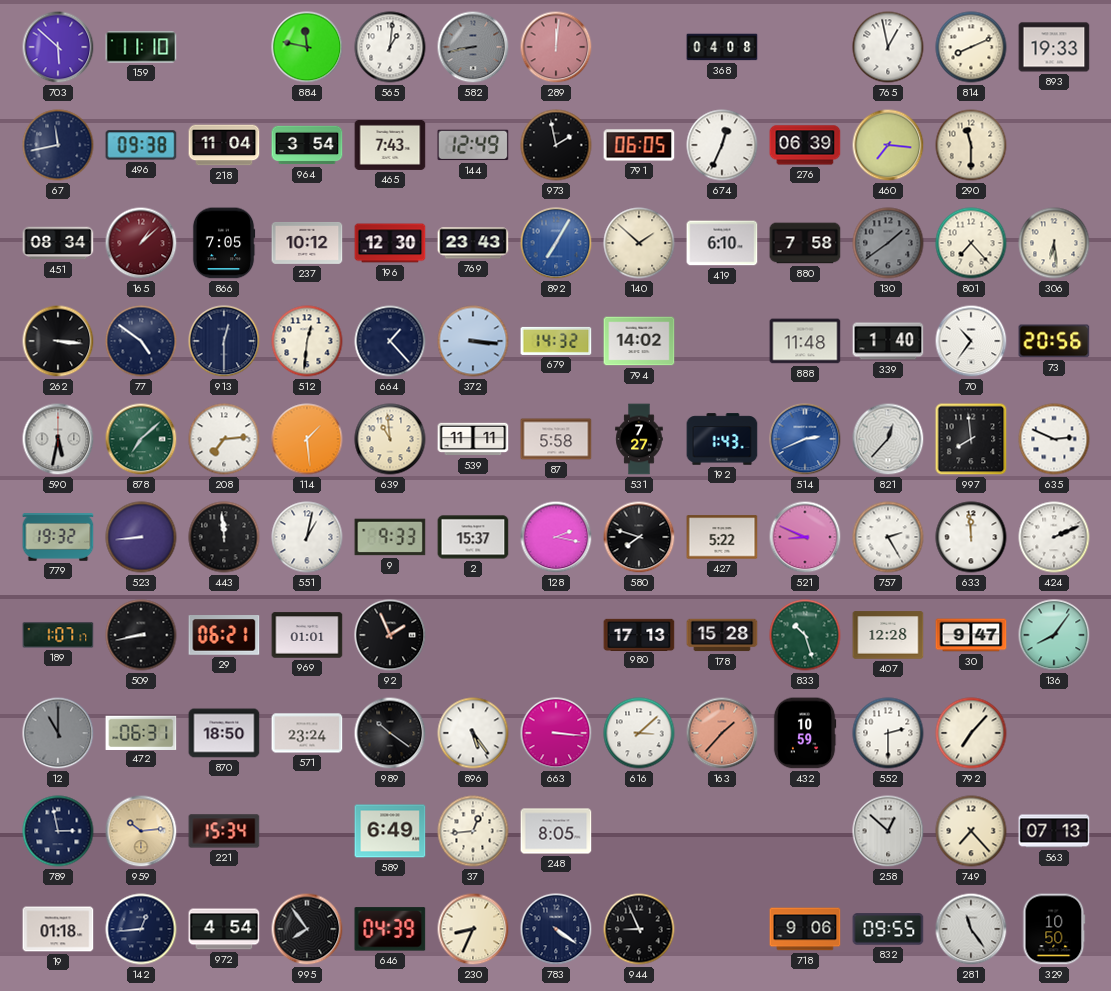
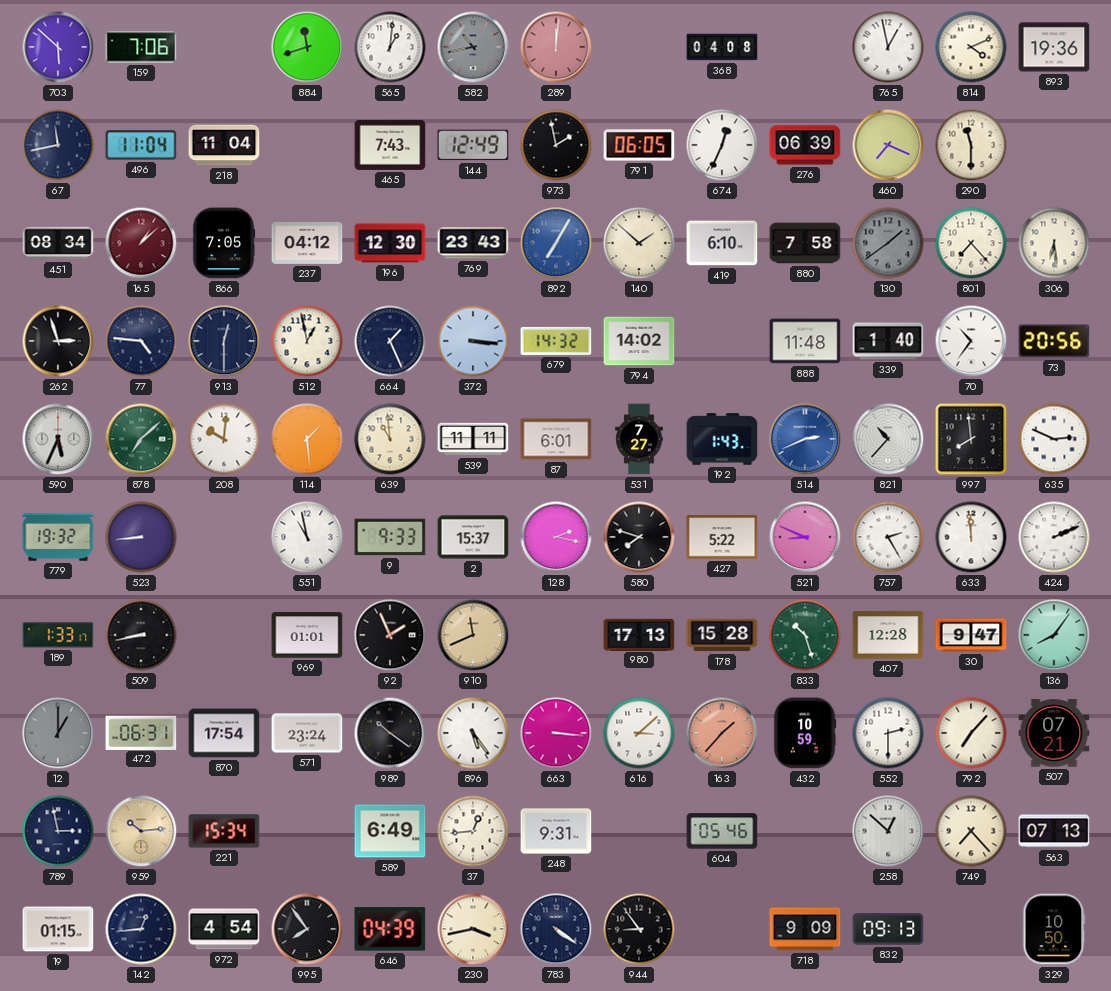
159: 11:10 -> 7:06
884: 11:47 -> 11:42
582: 8:43 -> 10:43
814: 8:11 -> 4:11
893: 19:33 -> 19:36
496: 09:38 -> 11:04
964: 3:54 -> none
460: 7:16 -> 7:19
237: 10:12 -> 04:12
262: 3:16 -> 2:57
77: 4:51 -> 4:46
512: 12:31 -> 12:58
664: 1:23 -> 1:26
590: 5:32 -> 5:34
208: 7:14 -> 10:01
87: 5:58 -> 6:01
821: 12:37 -> 10:37
443: 11:59 -> none
551: 1:02 -> 10:58
189: 1:07 -> 1:33
29: 06:21 -> none
910: none -> 11:41
12: 11:00 -> 1:00
870: 18:50 -> 17:54
507: none -> 07:21
248: 8:05 -> 9:31
604: none -> 05:46
19: 01:18 -> 01:15
230: 8:34 -> 3:43
944: 8:56 -> 8:54
718: 9:06 -> 9:09
832: 09:55 -> 09:13
281: 11:24 -> none
